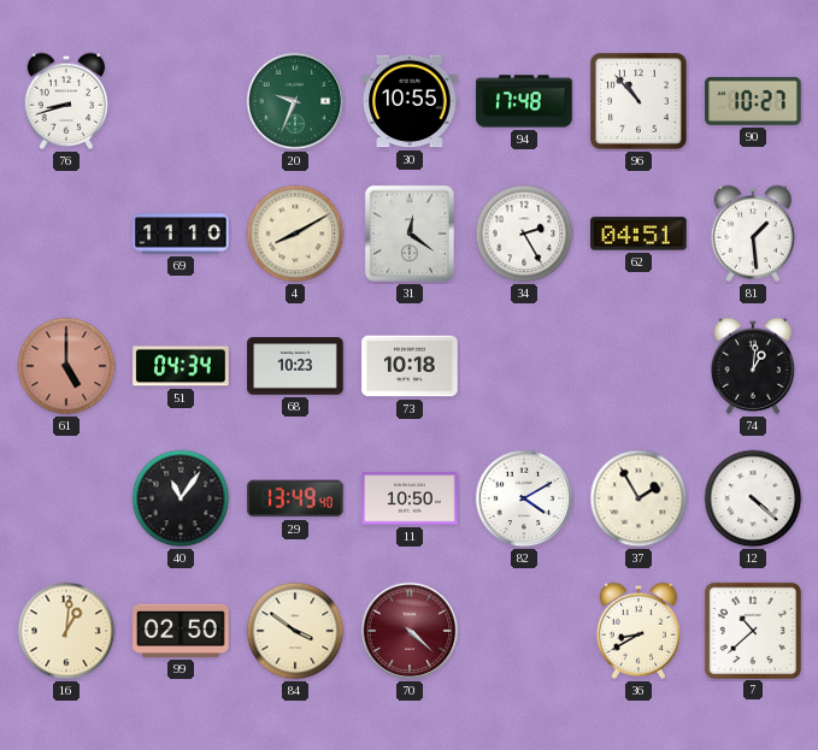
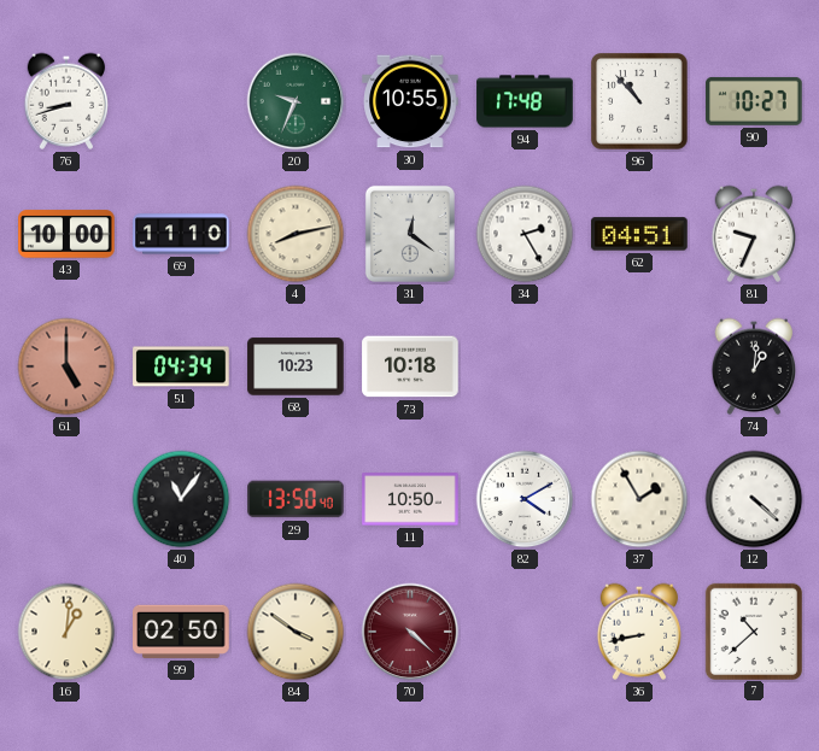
43: none -> 10:00
4: 8:10 -> 8:13
81: 1:29 -> 9:34
29: 13:49 -> 13:50
36: 8:40 -> 8:43
